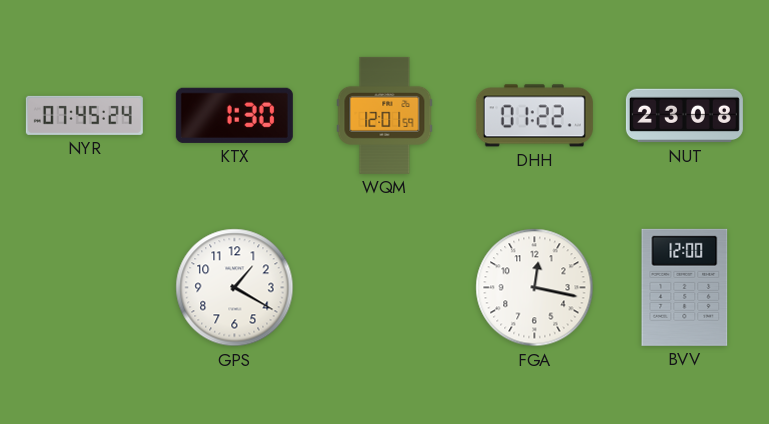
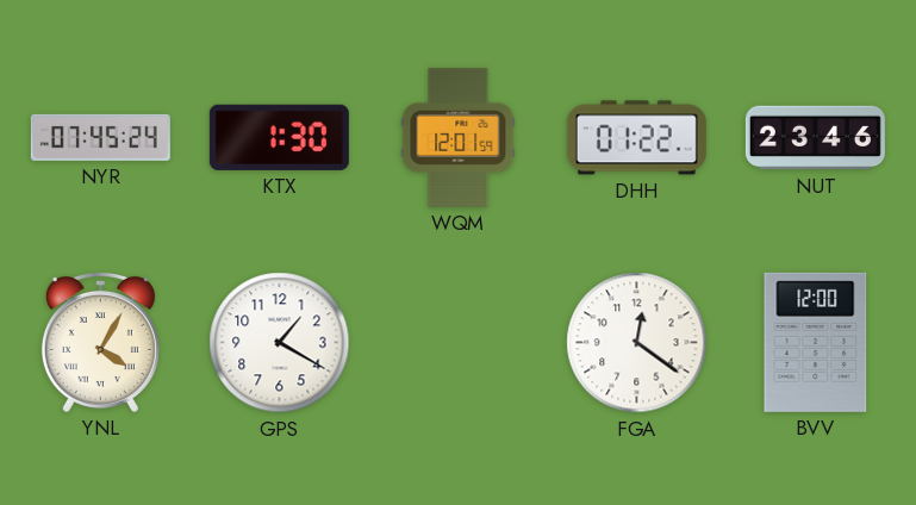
NUT: 23:08 -> 23:46
YNL: none -> 4:05
FGA: 12:17 -> 12:21
